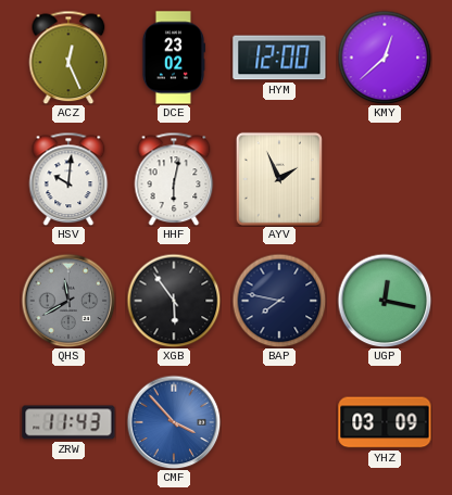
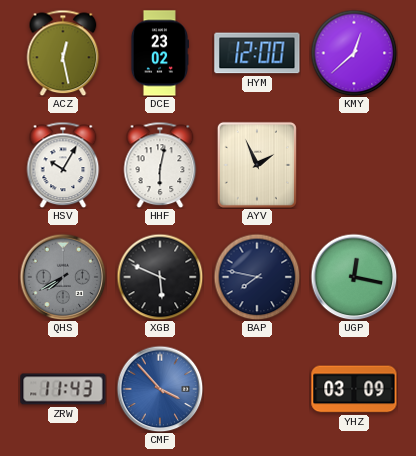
ACZ: 12:26 -> 12:28
HSV: 10:01 -> 10:05
QHS: 11:40 -> 7:40
XGB: 5:54 -> 5:49
